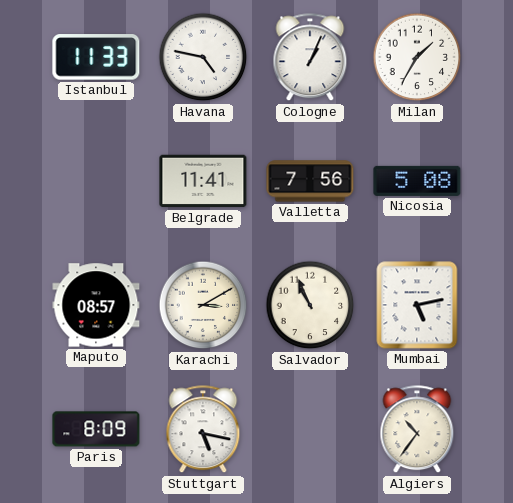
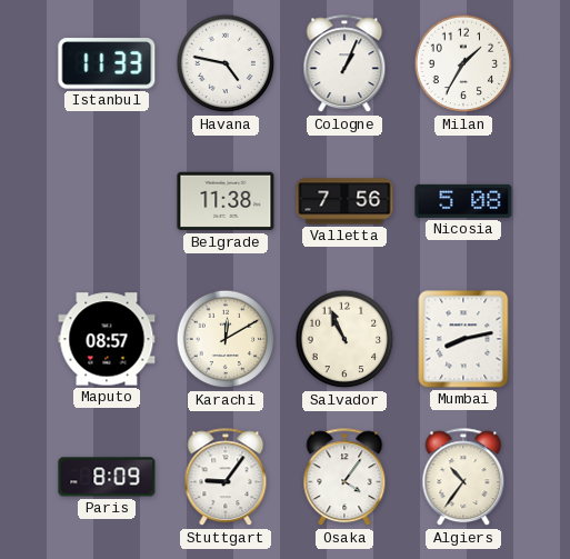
Belgrade: 11:41 -> 11:38
Karachi: 3:10 -> 12:10
Mumbai: 5:13 -> 8:13
Stuttgart: 5:17 -> 9:06
Osaka: none -> 4:06
